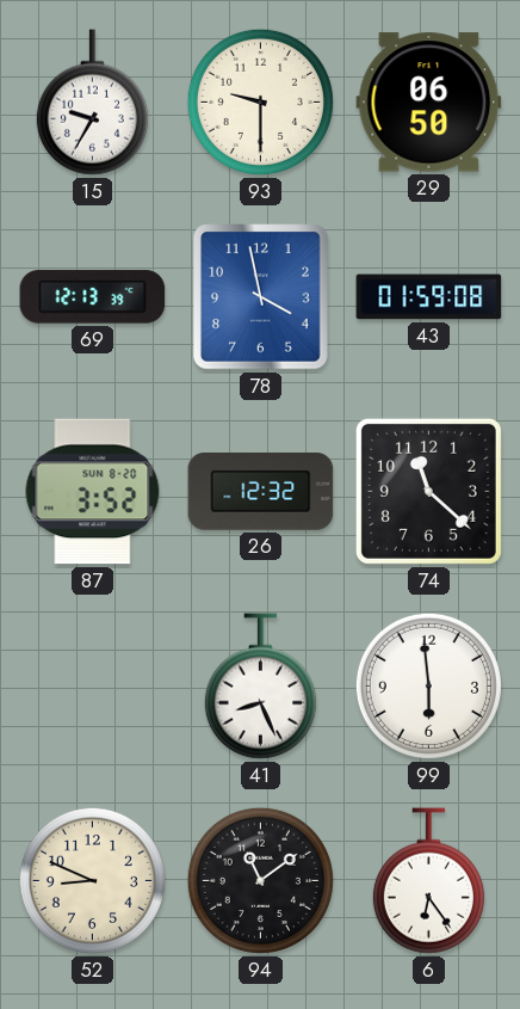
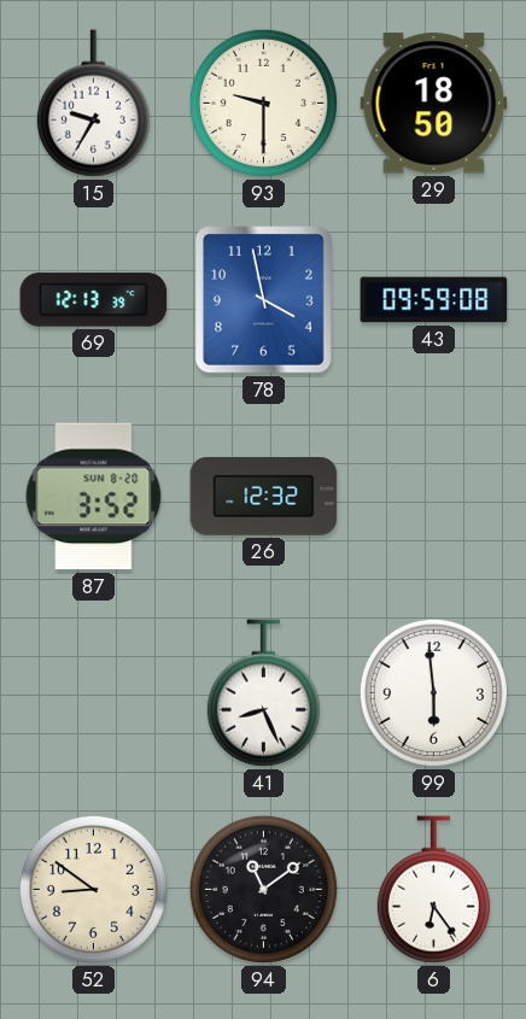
29: 06:50 -> 18:50
43: 01:59 -> 09:59
74: 11:22 -> none
52: 8:49 -> 8:51
